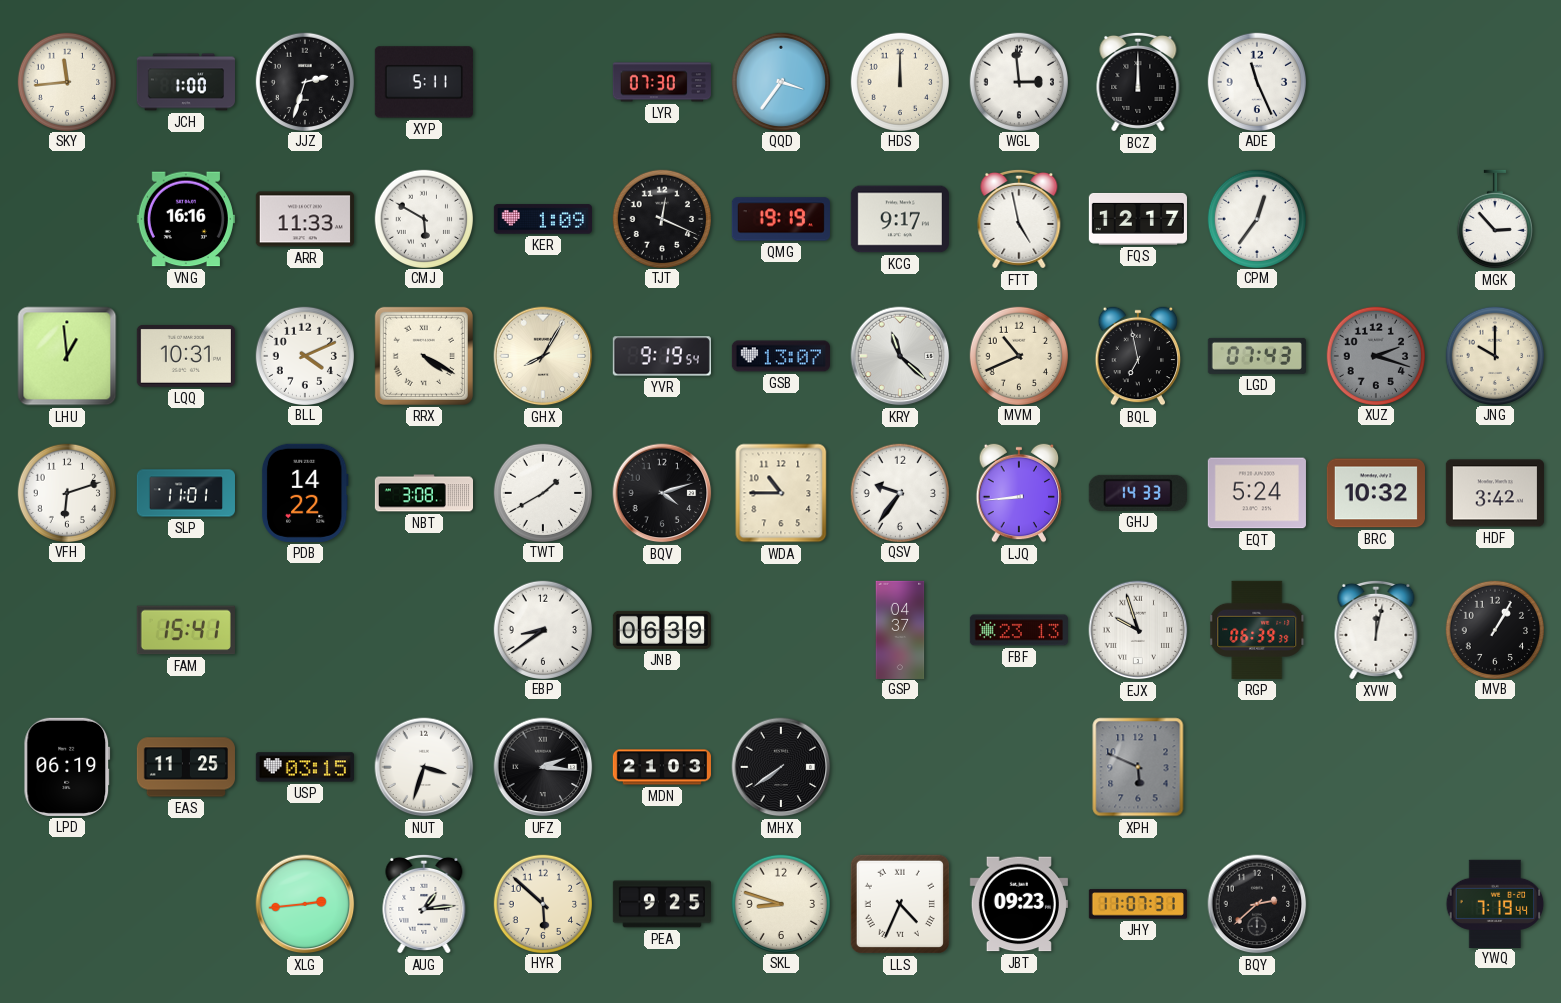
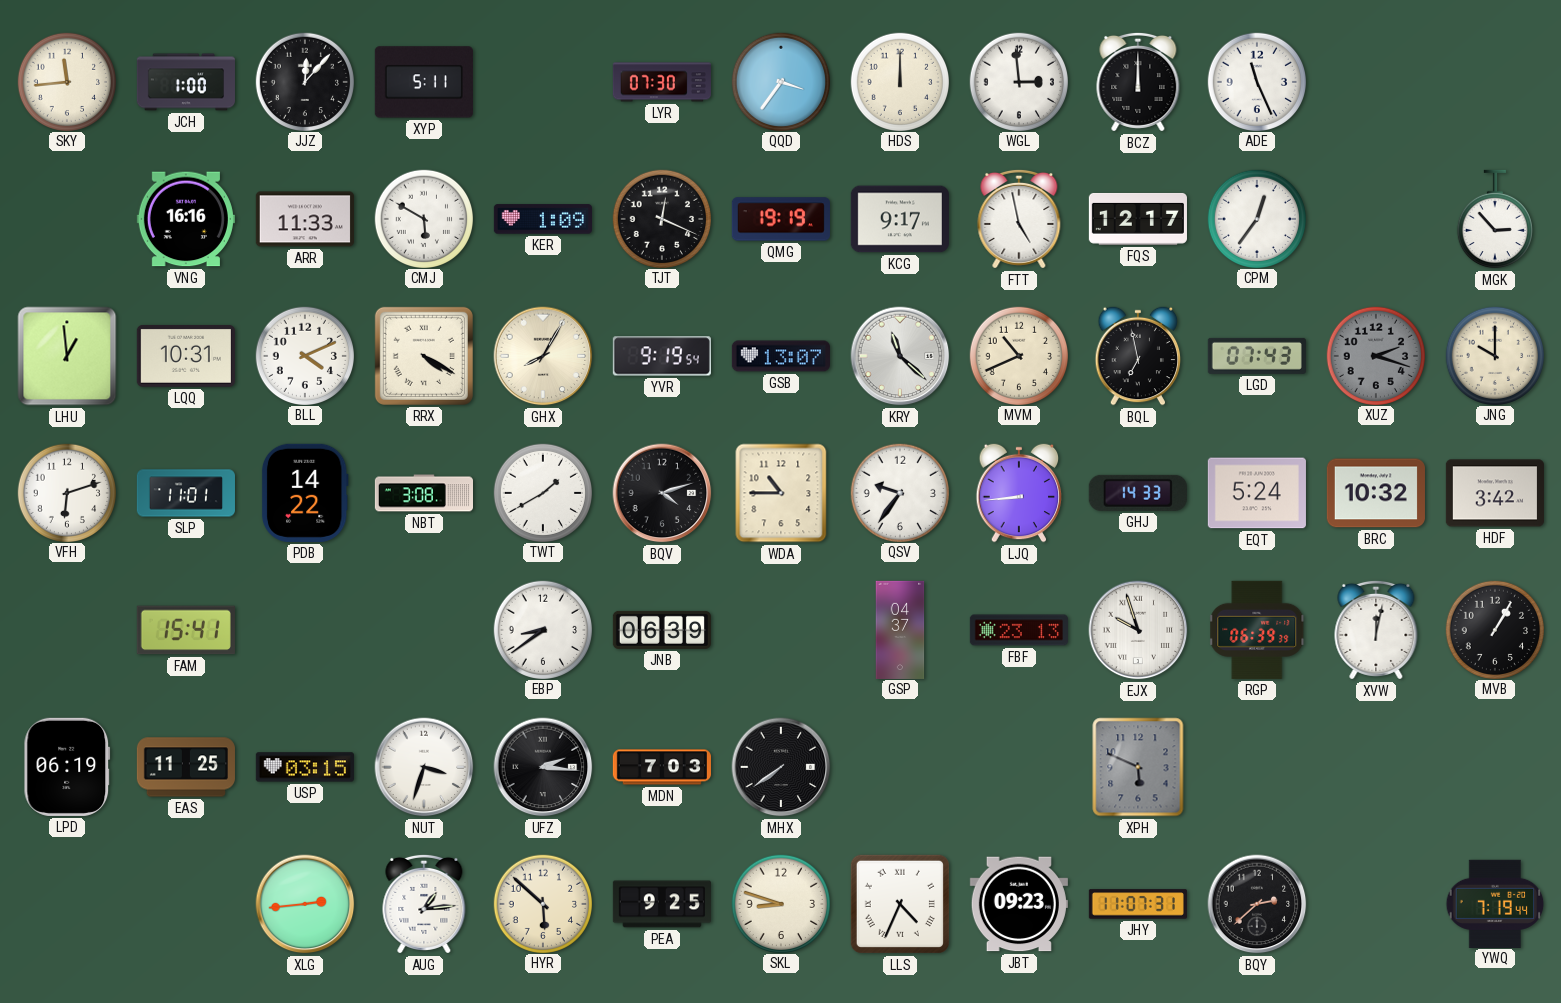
JJZ: 2:33 -> 12:07
MDN: 21:03 -> 7:03
